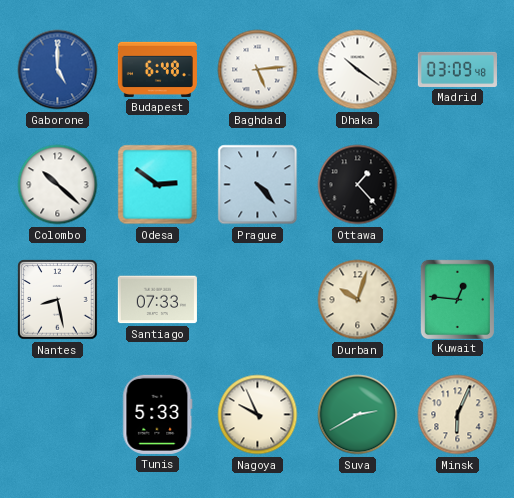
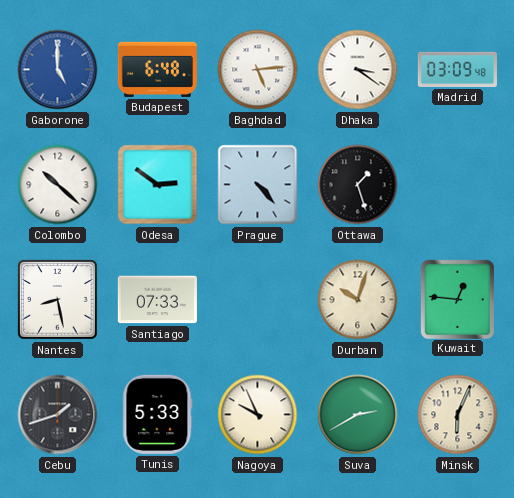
Dhaka: 10:21 -> 3:21
Ottawa: 1:23 -> 1:27
Cebu: none -> 1:42
